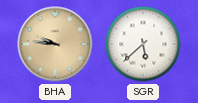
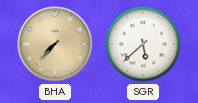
BHA: 9:46 -> 7:37
